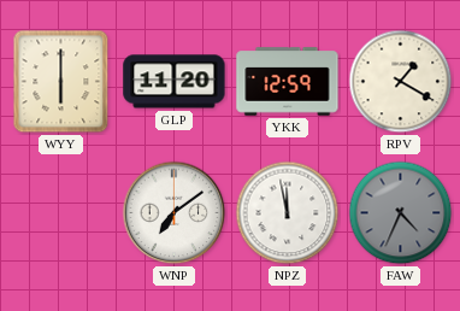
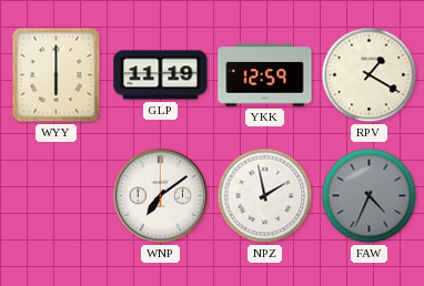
GLP: 11:20 -> 11:19
NPZ: 11:58 -> 1:58
